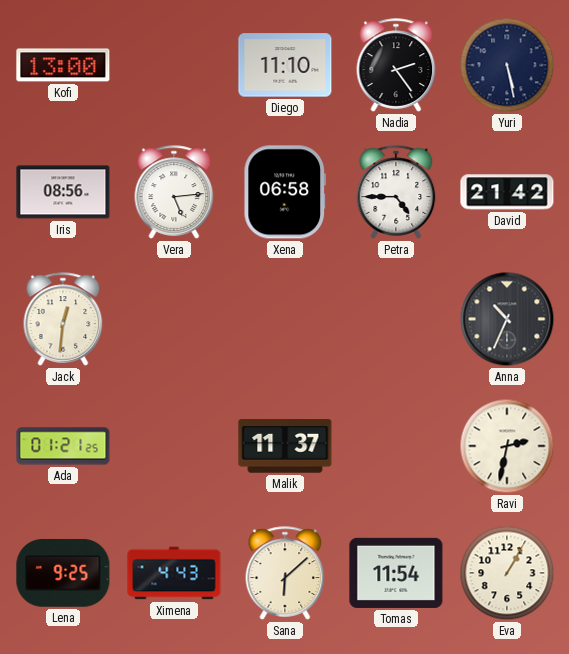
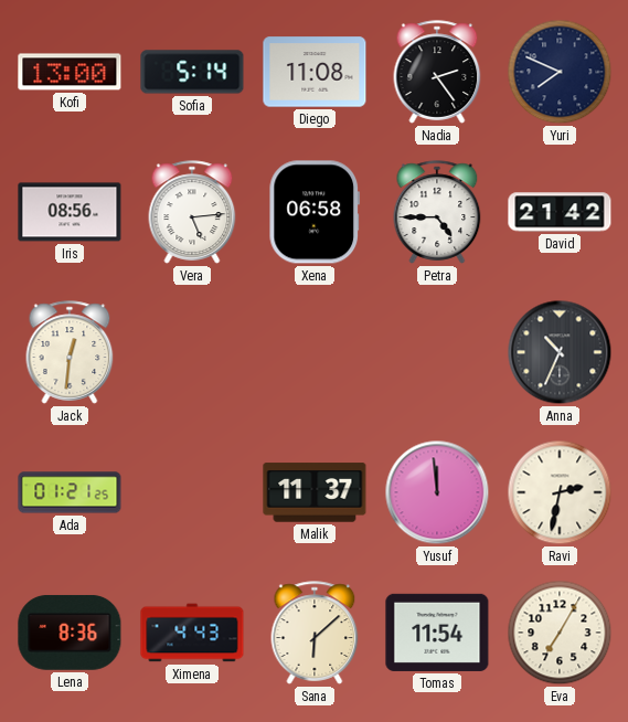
Sofia: none -> 5:14
Diego: 11:10 -> 11:08
Yuri: 5:28 -> 7:49
Yusuf: none -> 11:59
Lena: 9:25 -> 8:36
Eva: 1:05 -> 7:05
